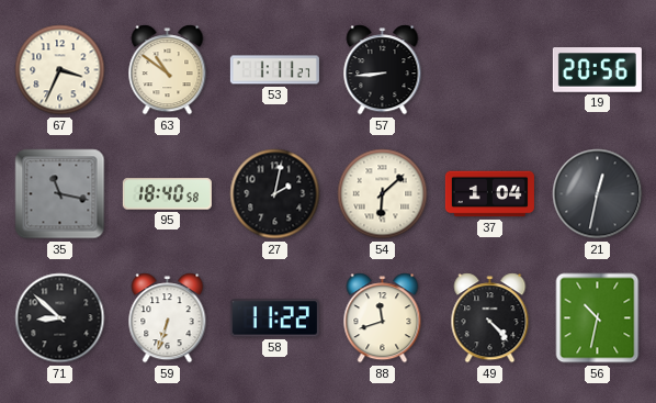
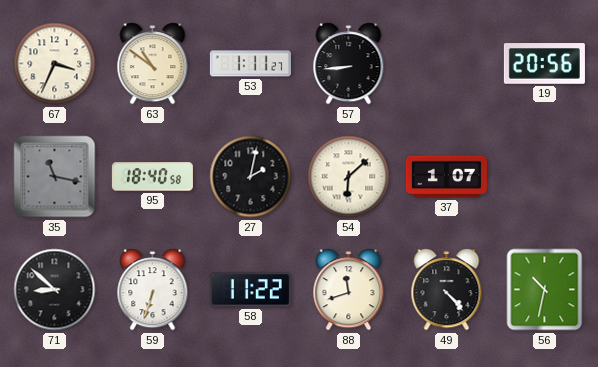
37: 1:04 -> 1:07
21: 12:32 -> none
